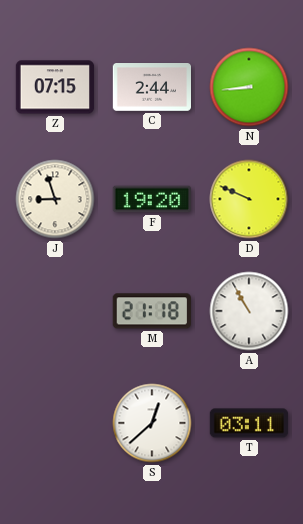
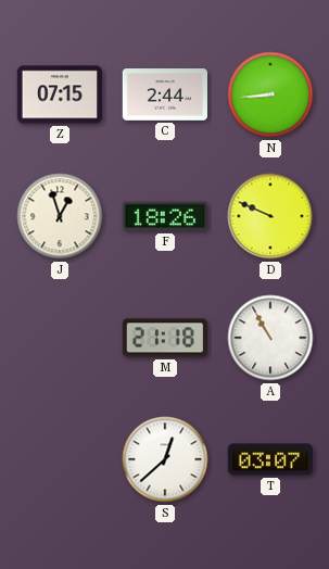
J: 8:57 -> 12:57
F: 19:20 -> 18:26
T: 03:11 -> 03:07
